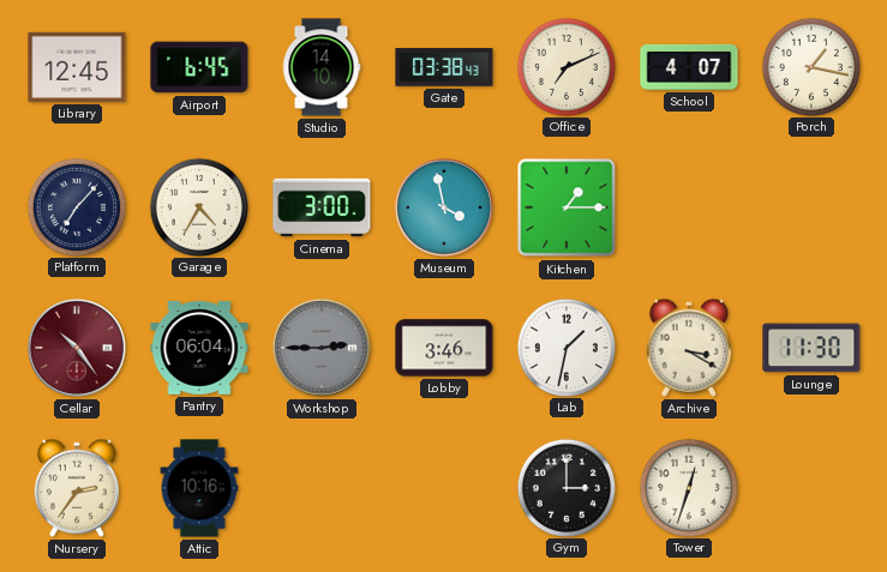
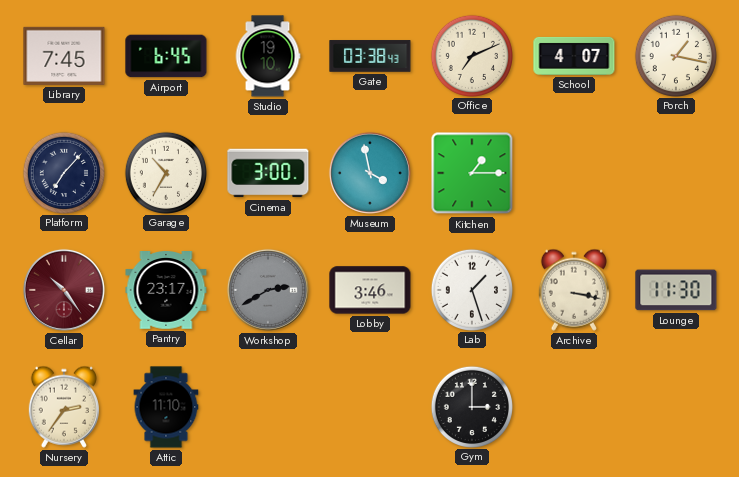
Library: 12:45 -> 7:45
Studio: 14:10 -> 19:10
Garage: 4:35 -> 10:35
Pantry: 06:04 -> 23:17
Workshop: 2:45 -> 2:40
Lab: 1:32 -> 1:27
Archive: 3:20 -> 3:17
Attic: 10:16 -> 11:10
Tower: 12:33 -> none
